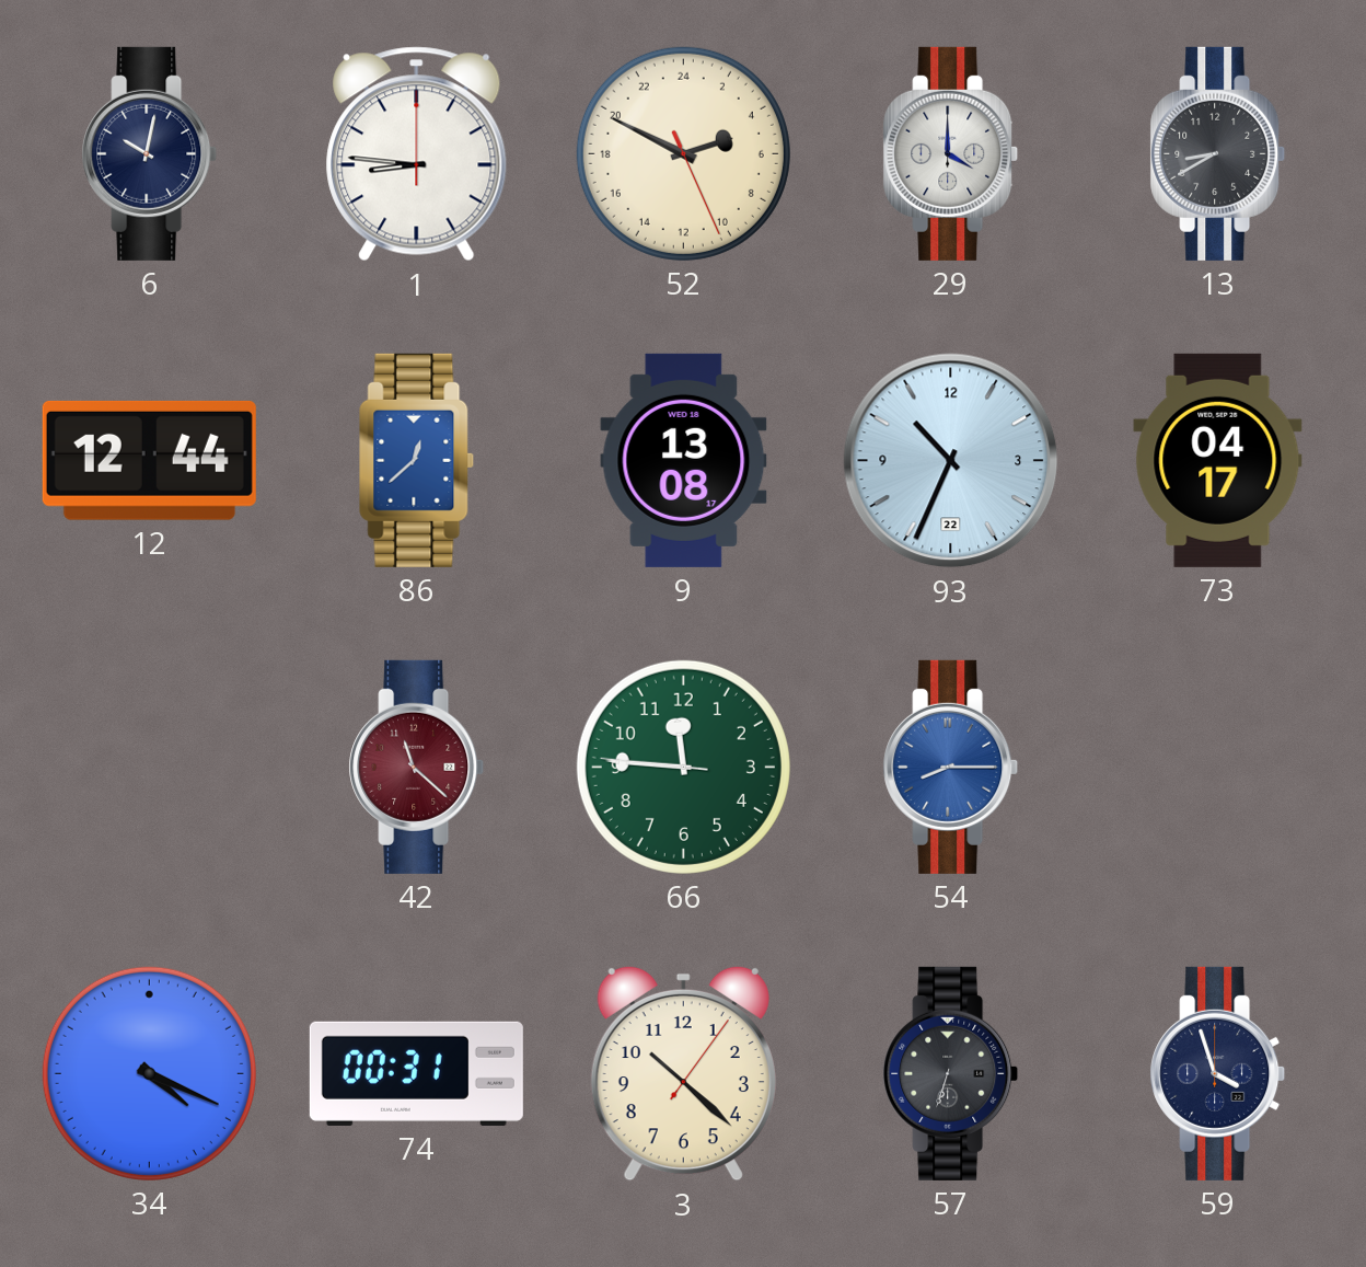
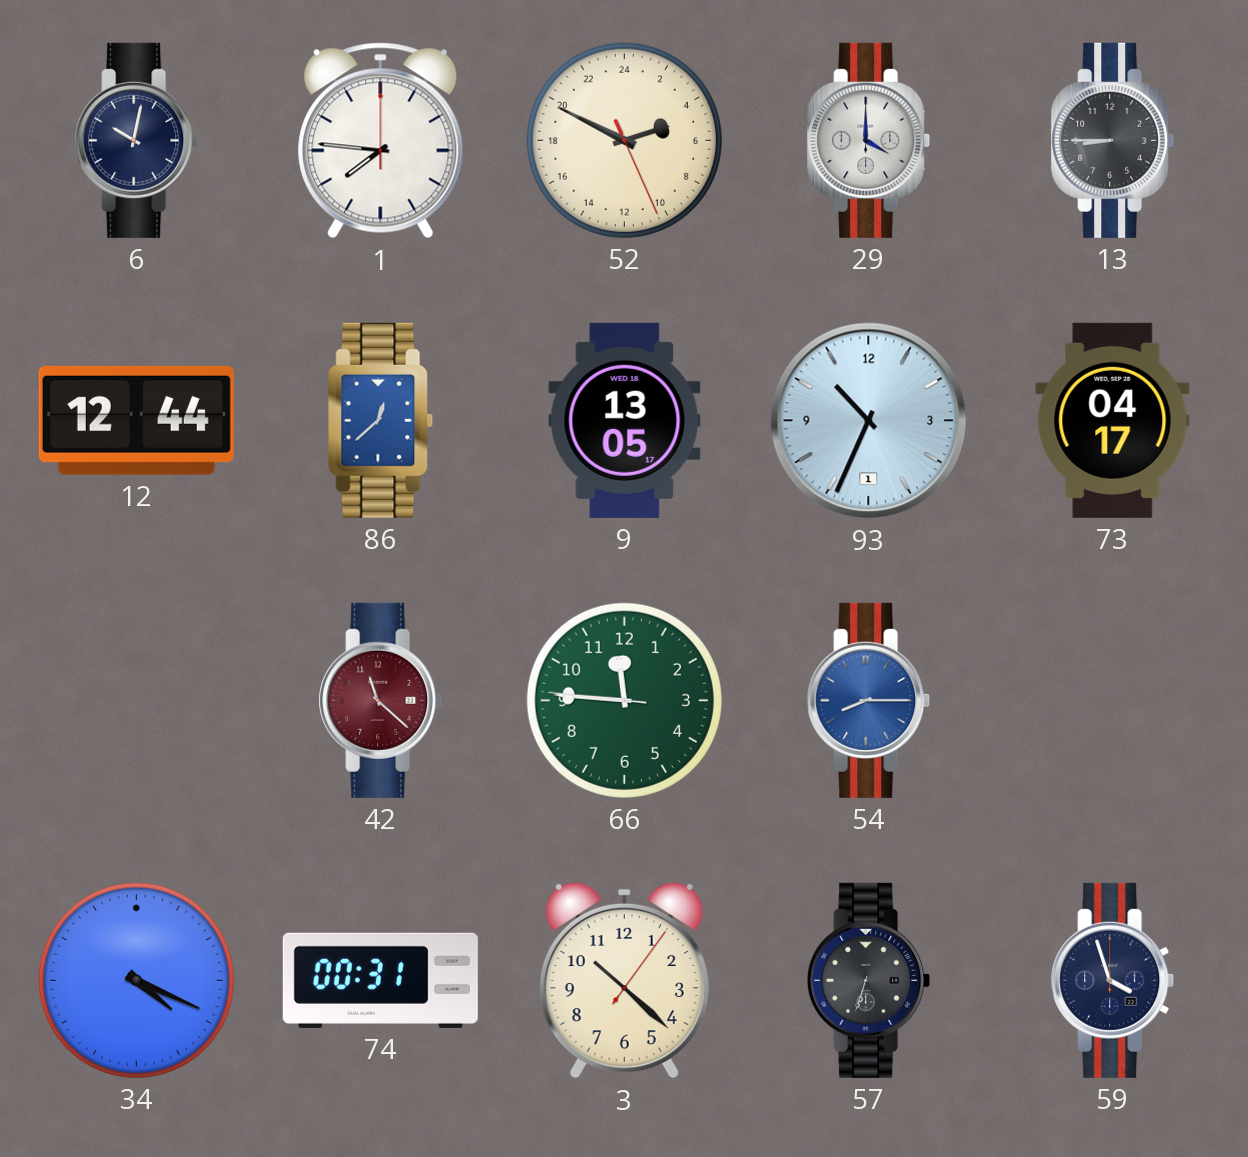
1: 8:46 -> 7:46
13: 8:40 -> 8:45
9: 13:08 -> 13:05
93 date: 22 -> 1
